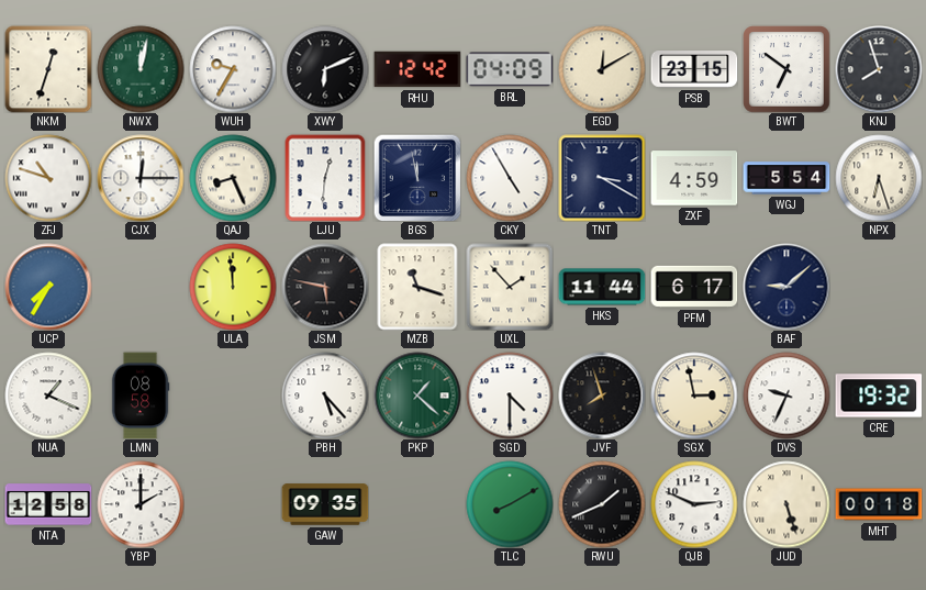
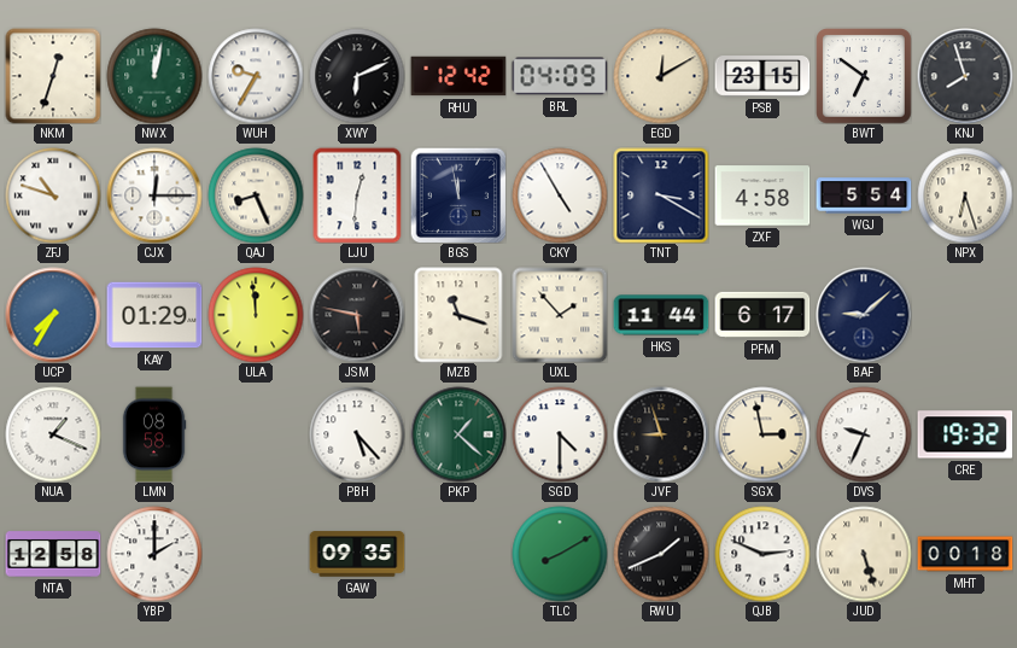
ZXF: 4:59 -> 4:58
KAY: none -> 01:29
JVF: 7:57 -> 8:57
